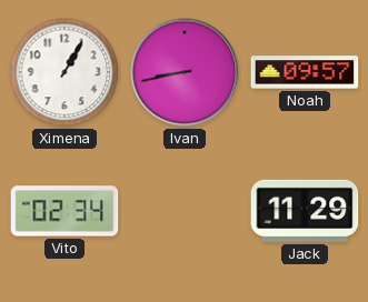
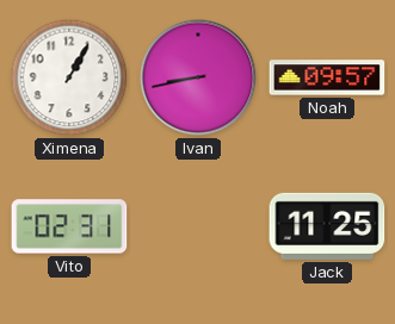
Vito: 02:34 -> 02:31
Jack: 11:29 -> 11:25
